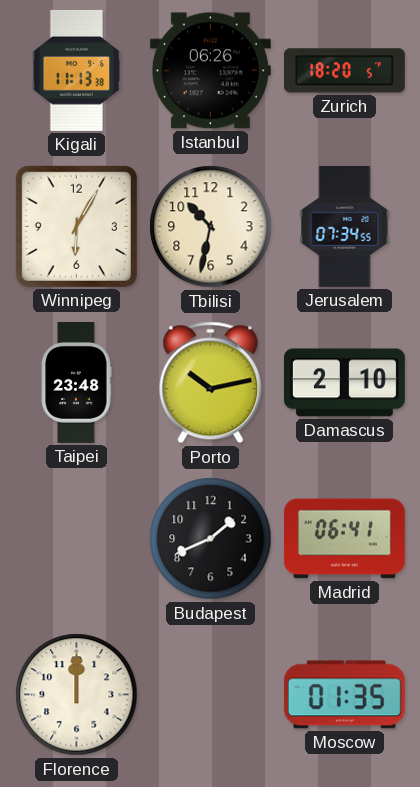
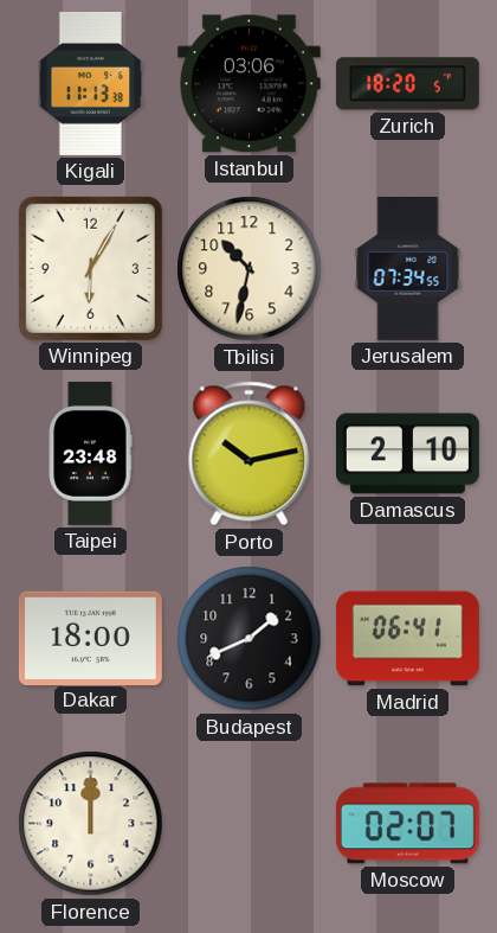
Istanbul: 06:26 -> 03:06
Dakar: none -> 18:00
Moscow: 01:35 -> 02:07
